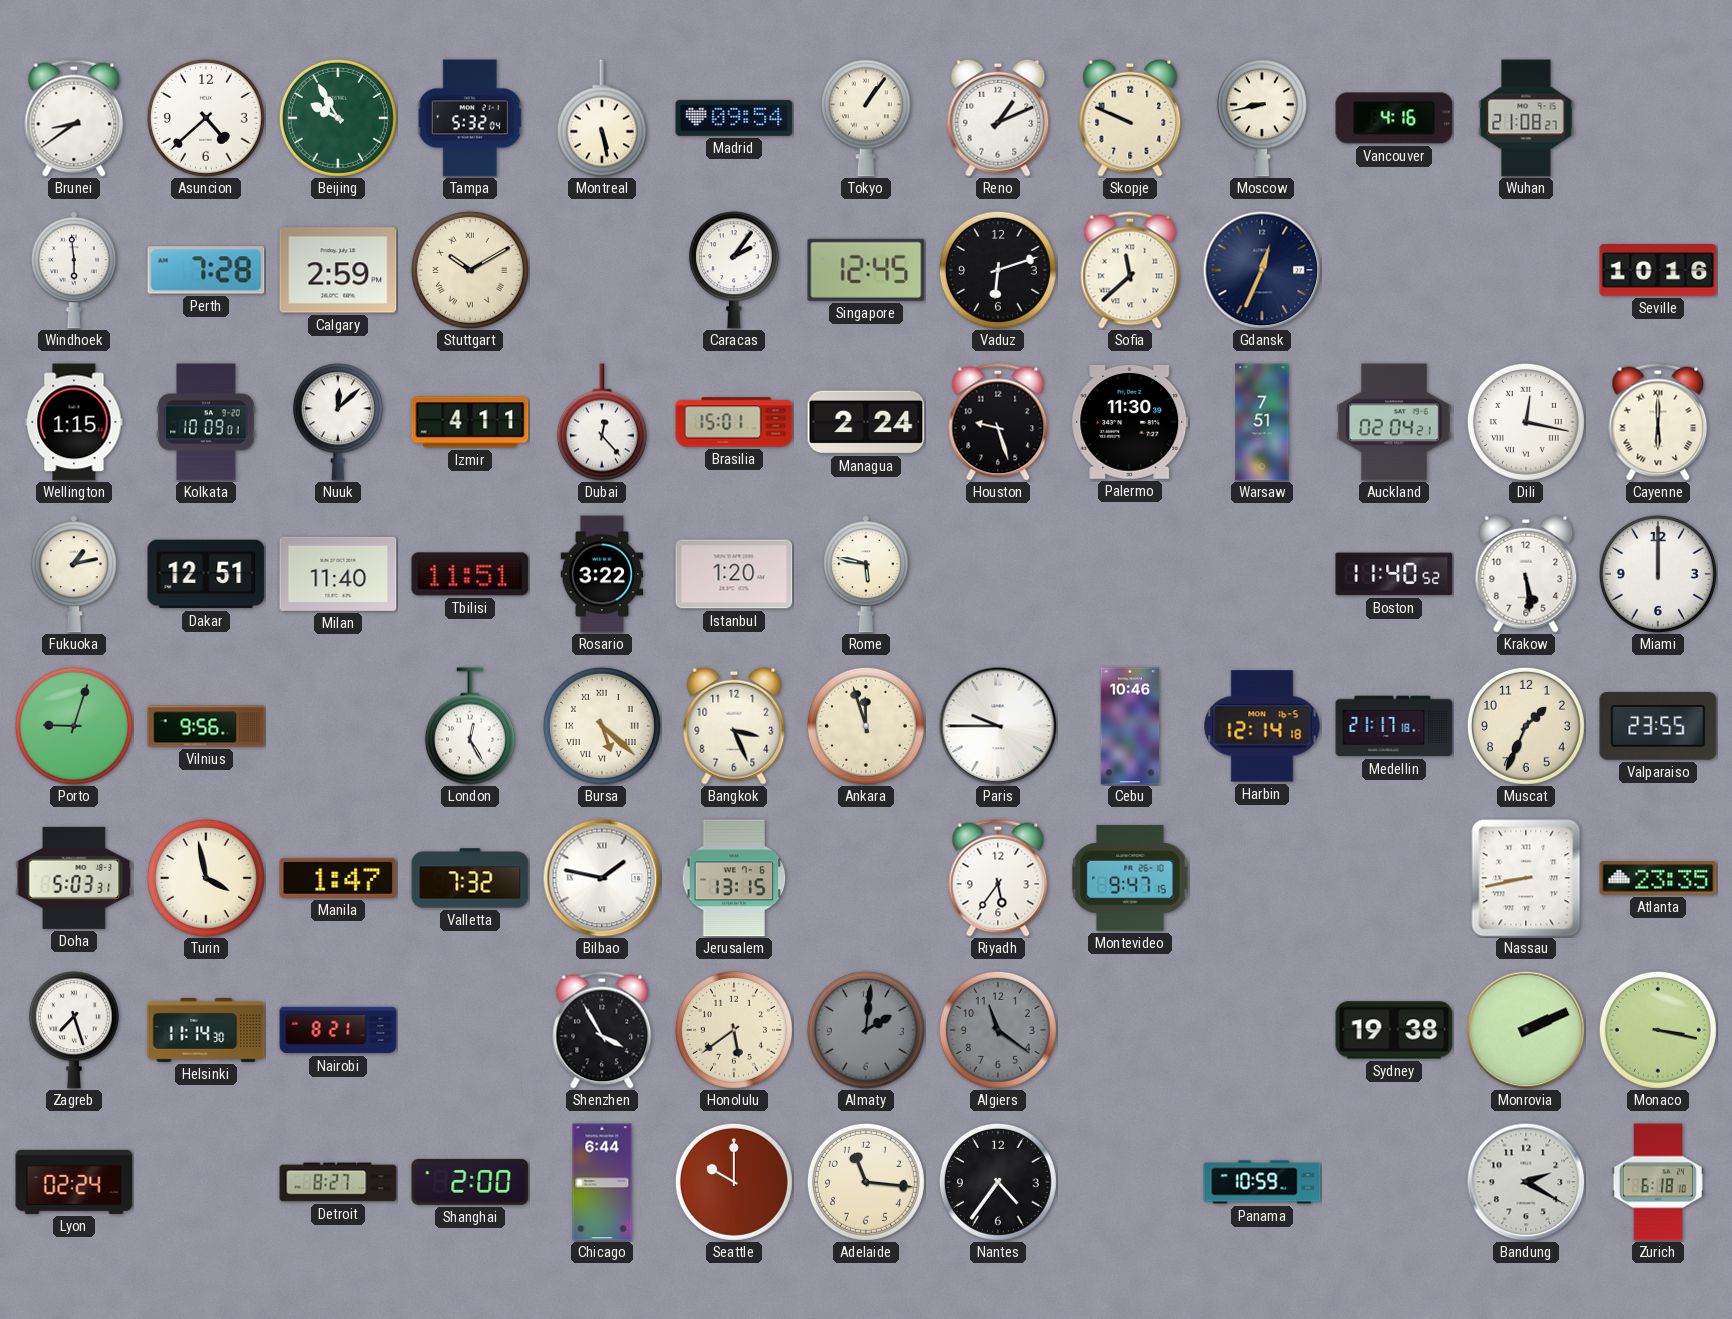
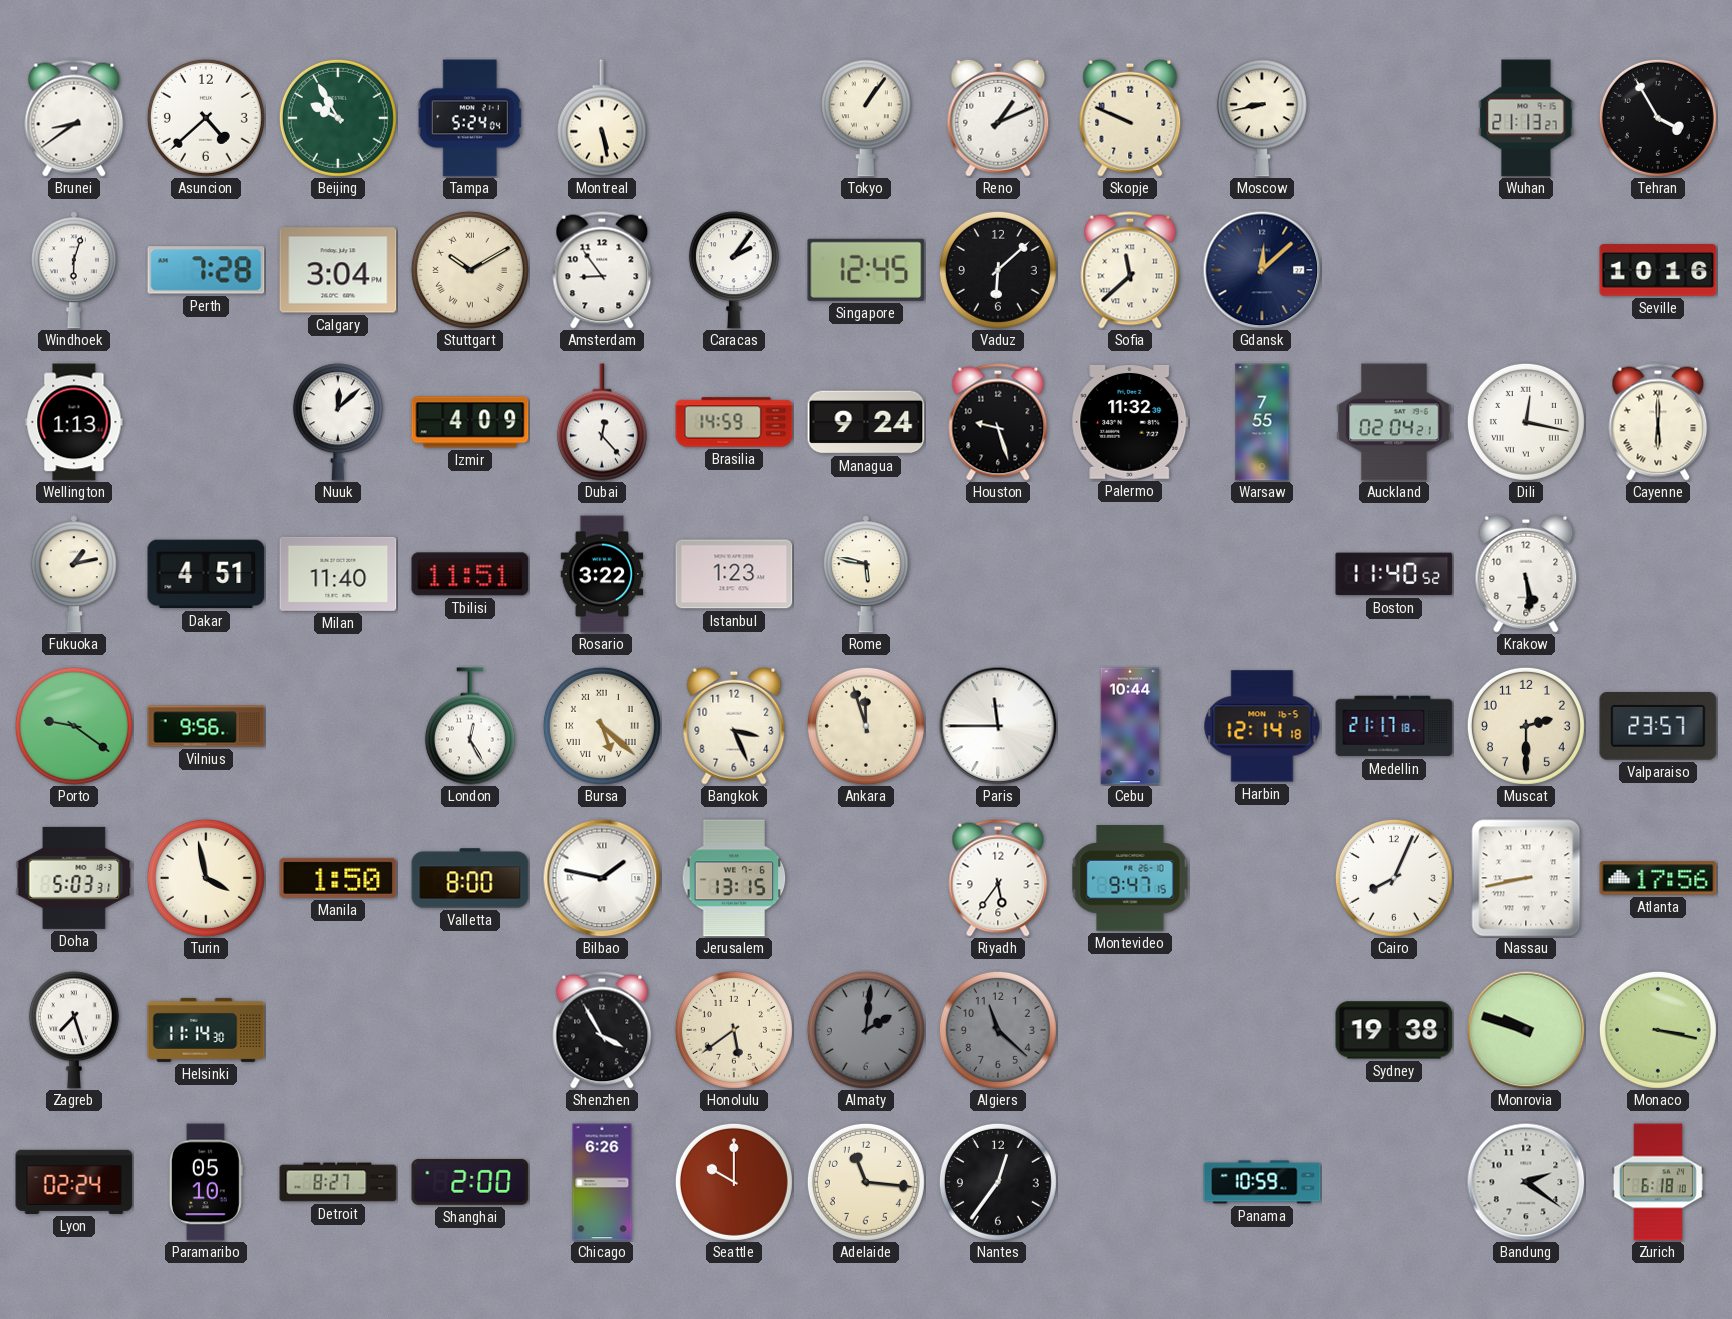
Tampa: 5:32 -> 5:24
Madrid: 09:54 -> none
Vancouver: 4:16 -> none
Wuhan: 21:08 -> 21:13
Tehran: none -> 3:55
Windhoek: 5:59 -> 6:03
Calgary: 2:59 -> 3:04
Amsterdam: none -> 8:54
Vaduz: 6:12 -> 6:08
Gdansk: 12:34 -> 12:08
Wellington: 1:15 -> 1:13
Kolkata: 10:09 -> none
Izmir: 4:11 -> 4:09
Brasilia: 15:01 -> 14:59
Managua: 2:24 -> 9:24
Palermo: 11:30 -> 11:32
Warsaw: 7:51 -> 7:55
Dakar: 12:51 -> 4:51
Istanbul: 1:20 -> 1:23
Miami: 12:00 -> none
Porto: 9:03 -> 9:21
Paris: 9:45 -> 11:45
Cebu: 10:46 -> 10:44
Muscat: 1:34 -> 2:30
Valparaiso: 23:55 -> 23:57
Manila: 1:47 -> 1:50
Valletta: 7:32 -> 8:00
Cairo: none -> 8:04
Atlanta: 23:35 -> 17:56
Nairobi: 8:21 -> none
Algiers: 11:21 -> 11:22
Monrovia: 2:11 -> 9:48
Paramaribo: none -> 05:10
Chicago: 6:44 -> 6:26
Nantes: 4:36 -> 12:36
Bandung: 2:20 -> 2:21
